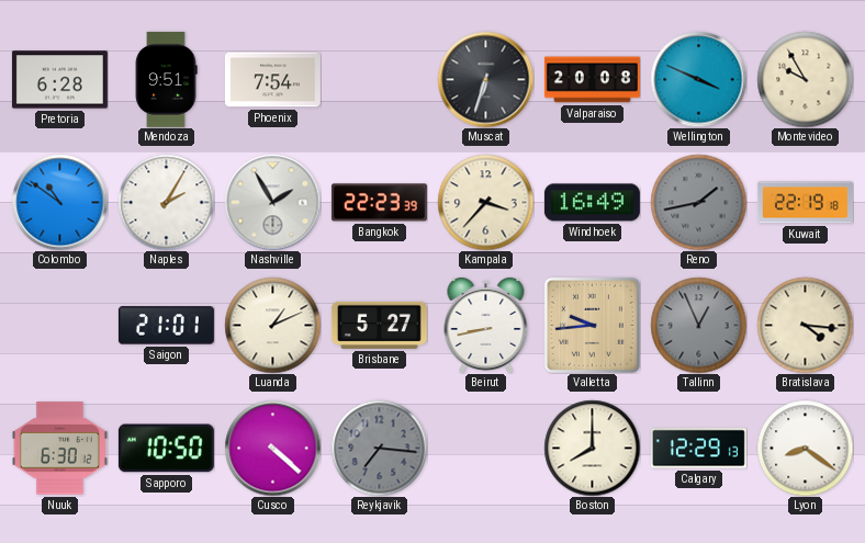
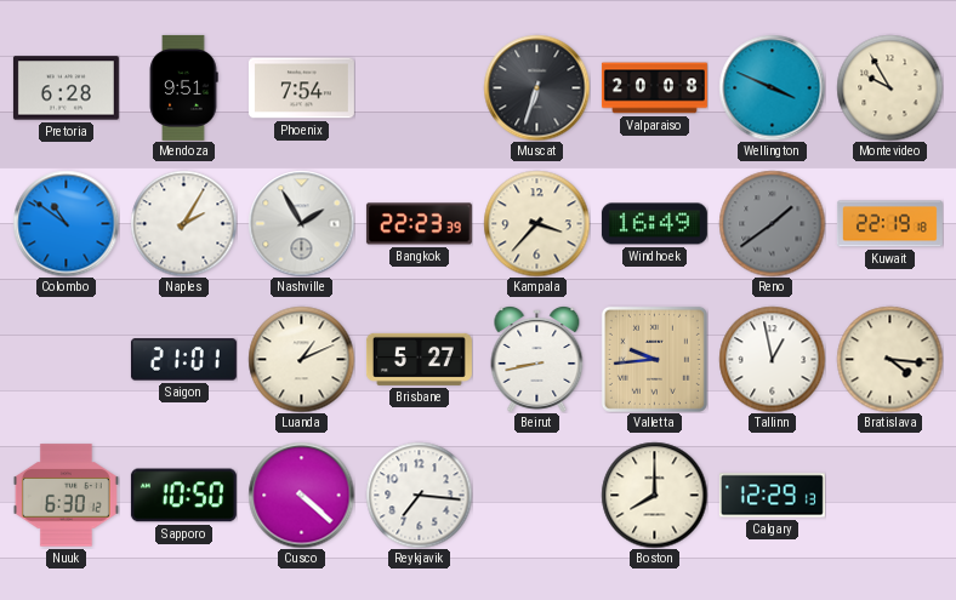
Reno: 1:43 -> 1:39
Tallinn: 12:56 -> 12:58
Tallinn dial: grey -> white
Reykjavik dial: grey -> white
Lyon: 8:21 -> none
